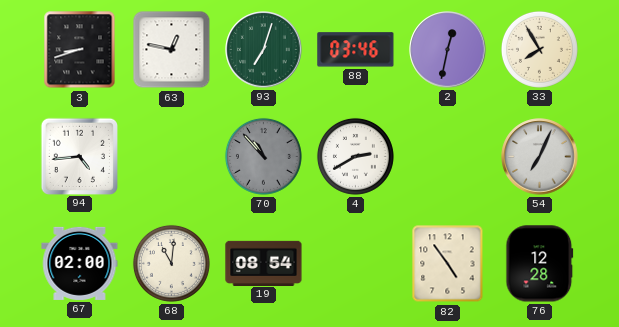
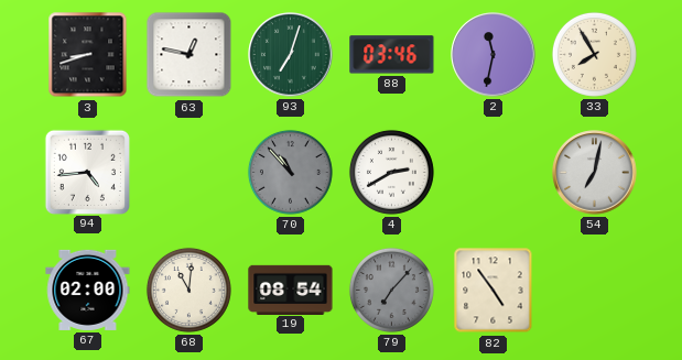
2: 12:32 -> 11:32
54: 7:04 -> 7:02
79: none -> 7:07
76: 12:28 -> none
